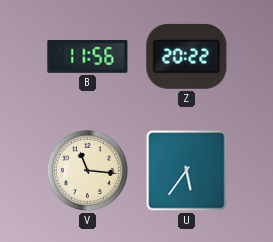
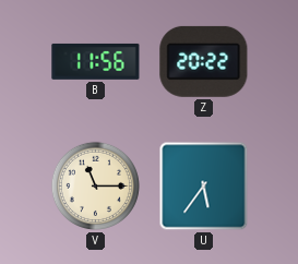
V: 11:16 -> 11:15
